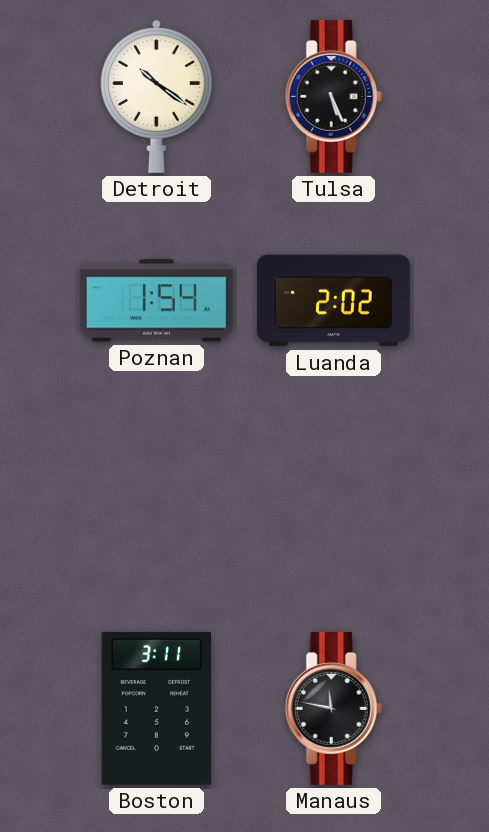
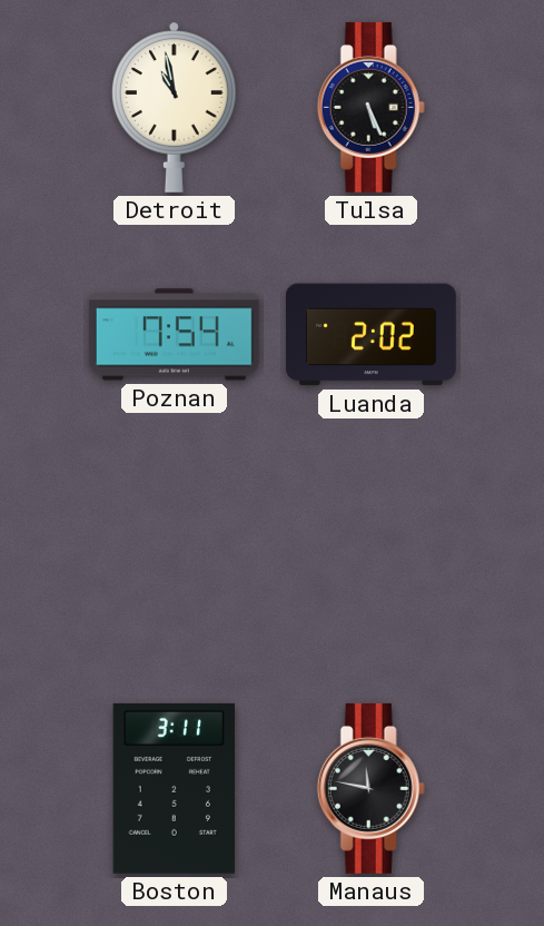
Detroit: 10:21 -> 10:58
Poznan: 1:54 -> 7:54
